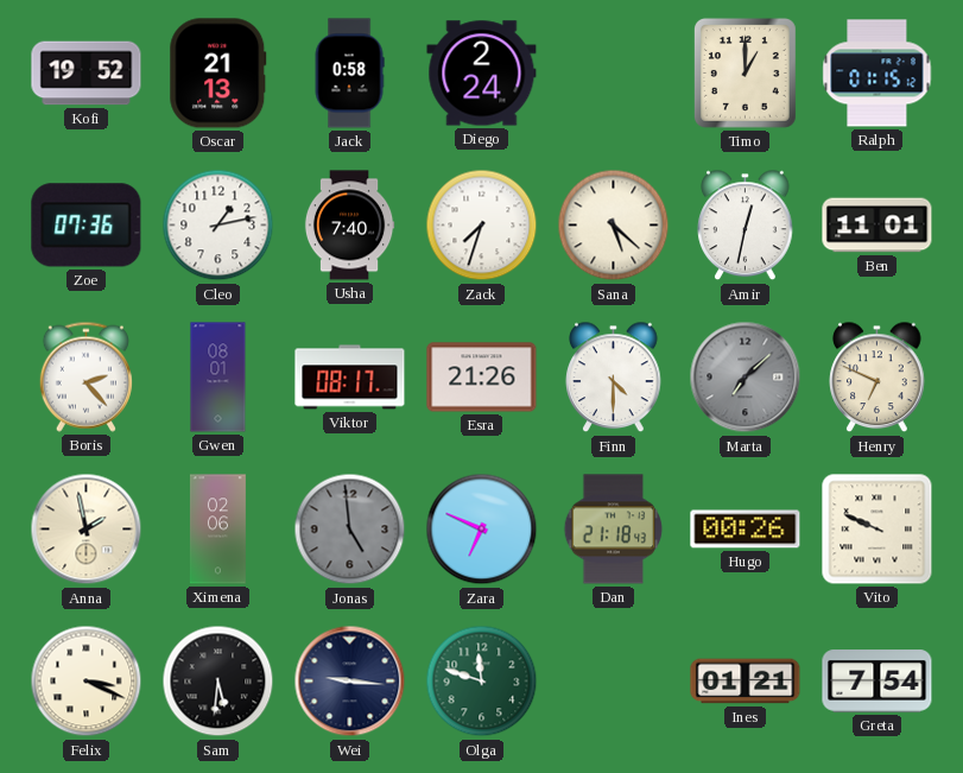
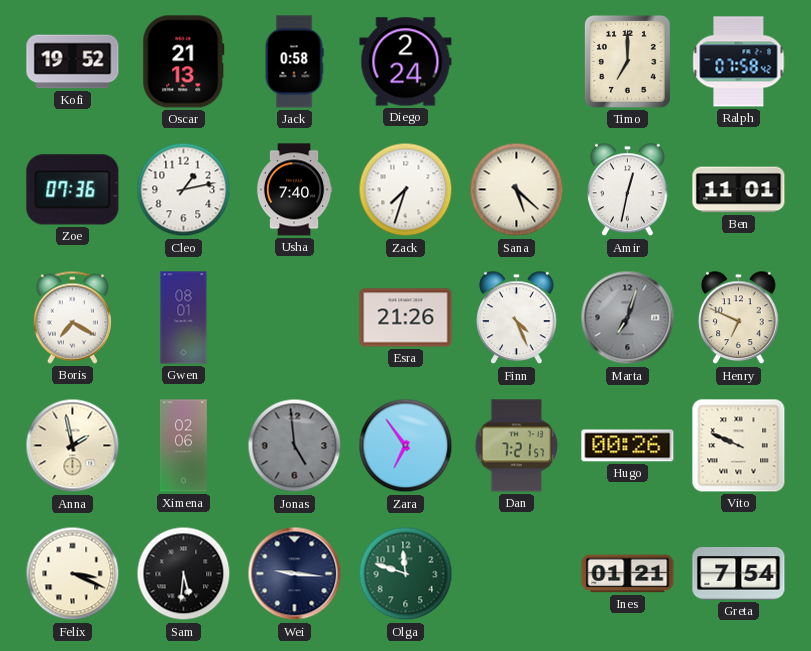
Timo: 1:00 -> 7:00
Ralph: 01:15 -> 07:58
Boris: 2:23 -> 7:20
Viktor: 08:17 -> none
Finn: 4:30 -> 4:26
Marta: 7:08 -> 7:03
Zara: 6:49 -> 6:54
Dan: 21:18 -> 7:21
